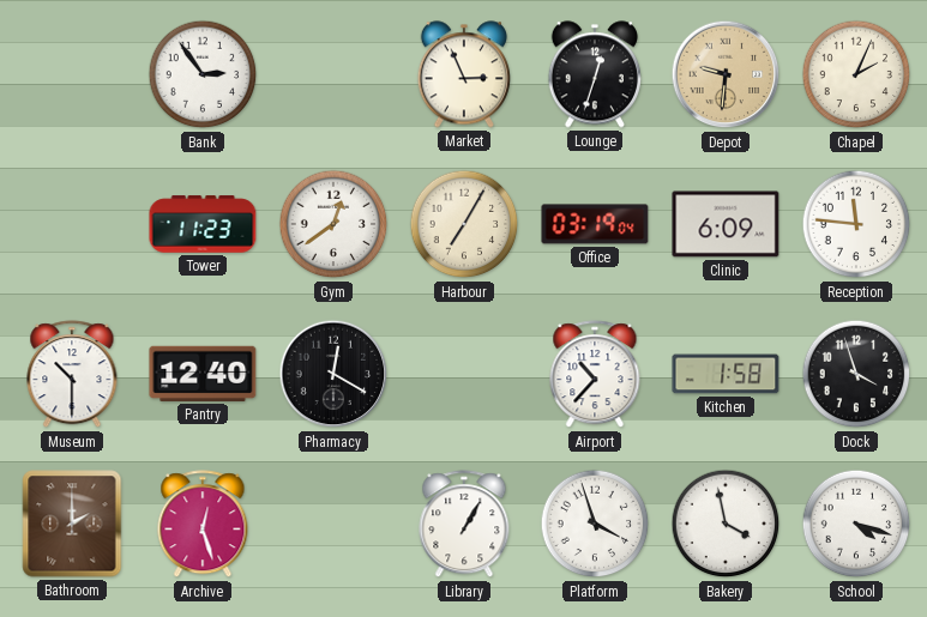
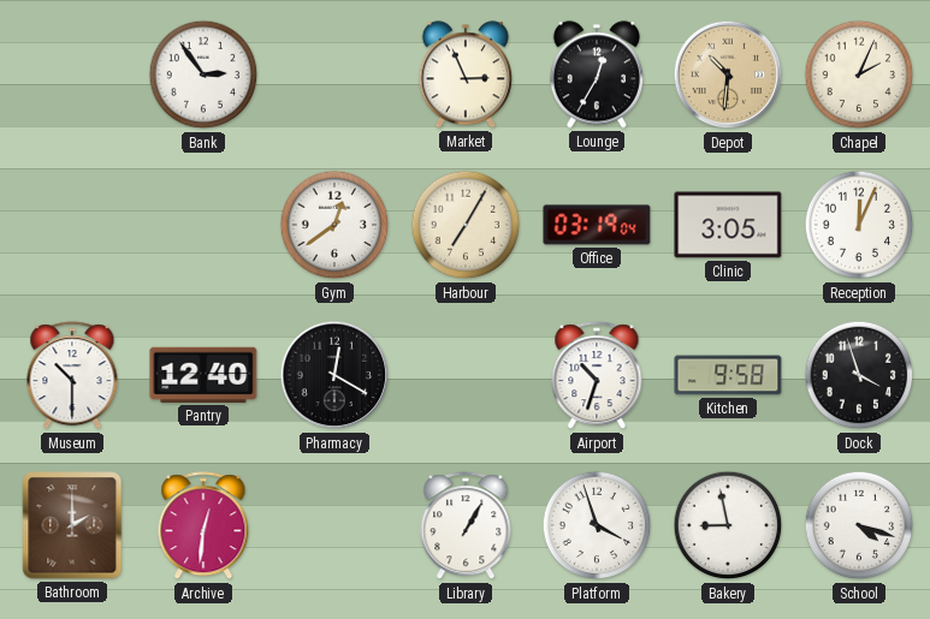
Lounge: 12:33 -> 12:35
Depot: 9:31 -> 10:31
Tower: 11:23 -> none
Clinic: 6:09 -> 3:05
Reception: 11:46 -> 12:04
Airport: 10:37 -> 10:33
Kitchen: 1:58 -> 9:58
Archive: 12:27 -> 12:31
Bakery: 3:58 -> 8:58
